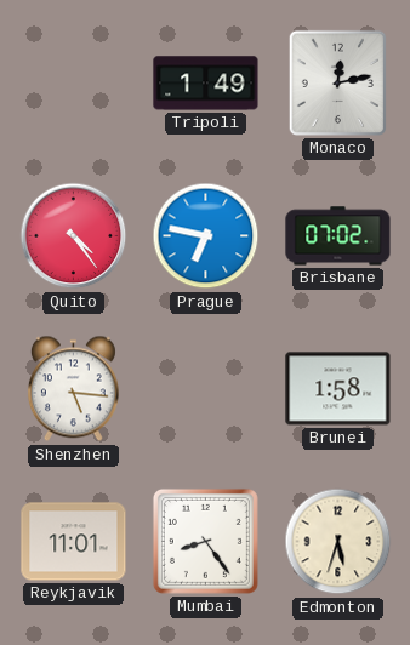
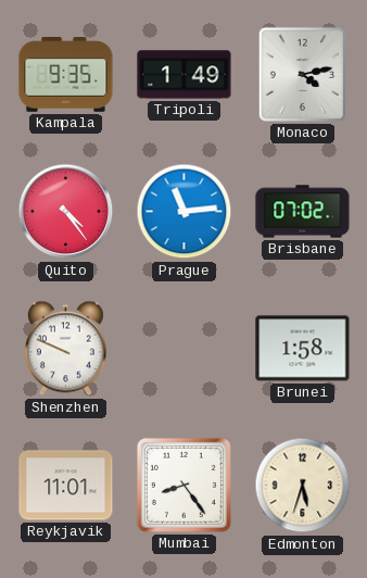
Kampala: none -> 9:35
Monaco: 12:13 -> 4:13
Prague: 6:47 -> 11:14
Shenzhen: 5:16 -> 9:49
